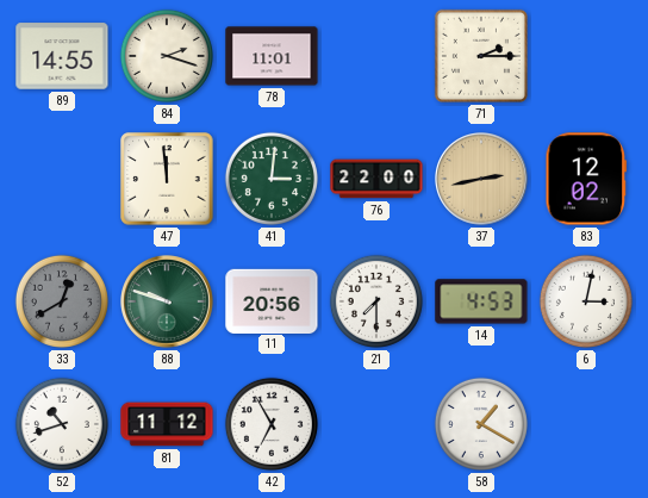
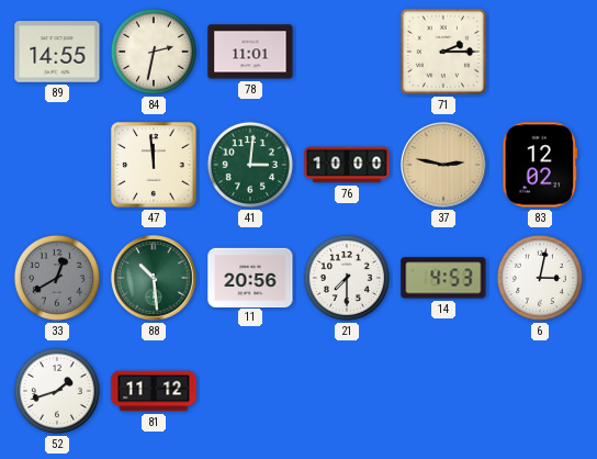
84: 2:18 -> 2:32
76: 22:00 -> 10:00
37: 2:43 -> 2:47
88: 9:48 -> 10:29
52: 10:42 -> 1:42
42: 6:55 -> none
58: 1:20 -> none
